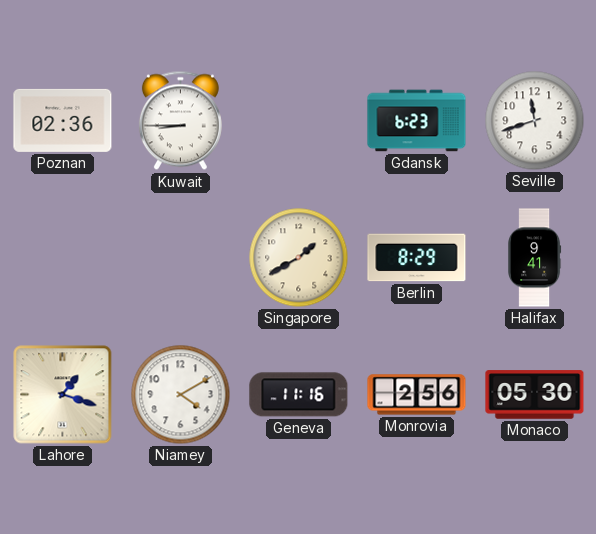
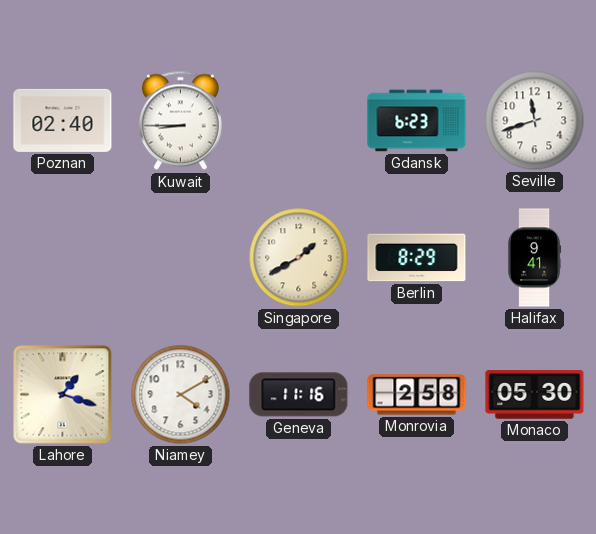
Poznan: 02:36 -> 02:40
Monrovia: 2:56 -> 2:58
